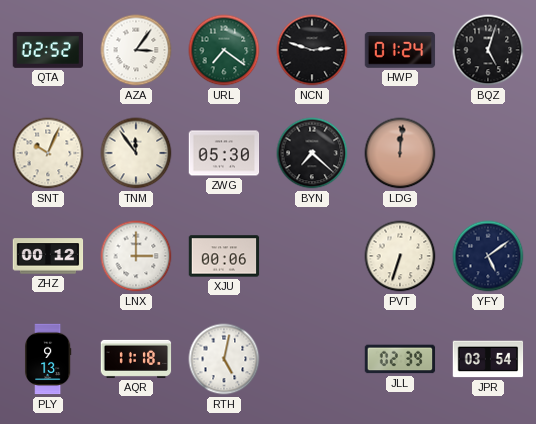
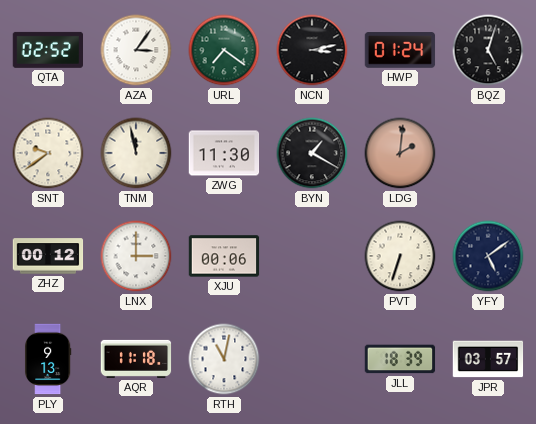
NCN: 2:48 -> 3:13
SNT: 10:04 -> 9:39
TNM: 11:54 -> 11:58
ZWG: 05:30 -> 11:30
BYN: 7:22 -> 1:20
LDG: 12:01 -> 2:01
RTH: 5:02 -> 11:02
JLL: 02:39 -> 18:39
JPR: 03:54 -> 03:57
